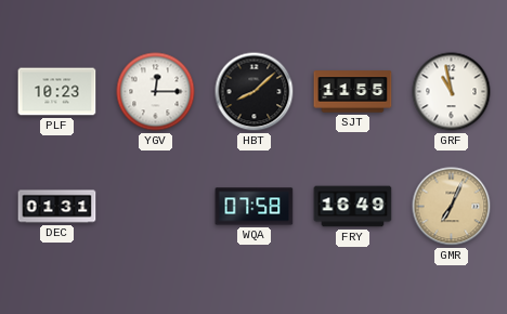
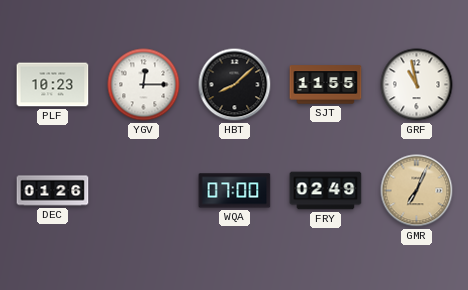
DEC: 01:31 -> 01:26
WQA: 07:58 -> 07:00
FRY: 16:49 -> 02:49
